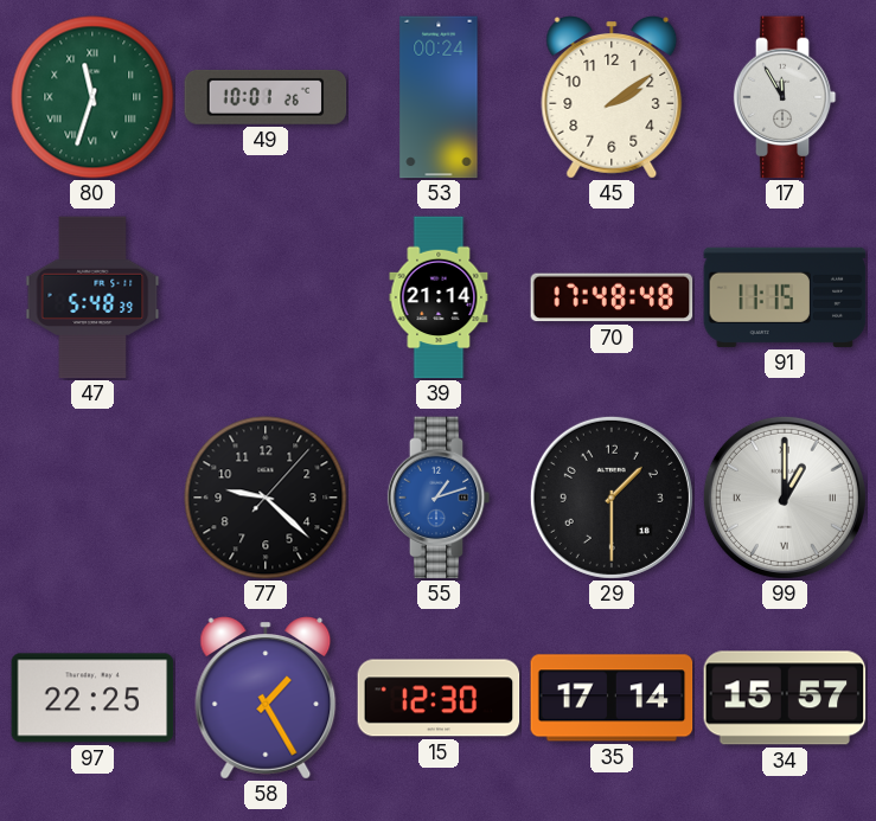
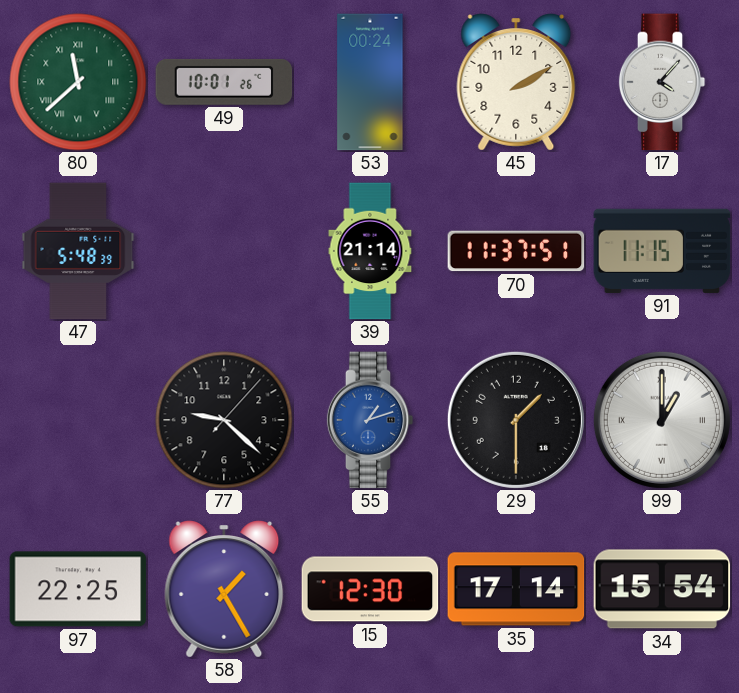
80: 11:33 -> 11:38
45: 2:09 -> 2:10
17: 11:55 -> 4:07
70: 17:48 -> 11:37
34: 15:57 -> 15:54
